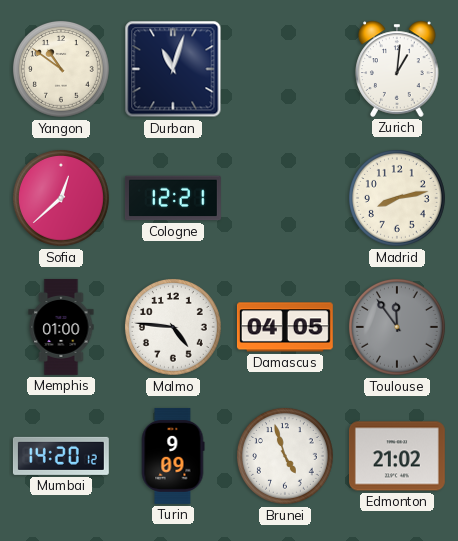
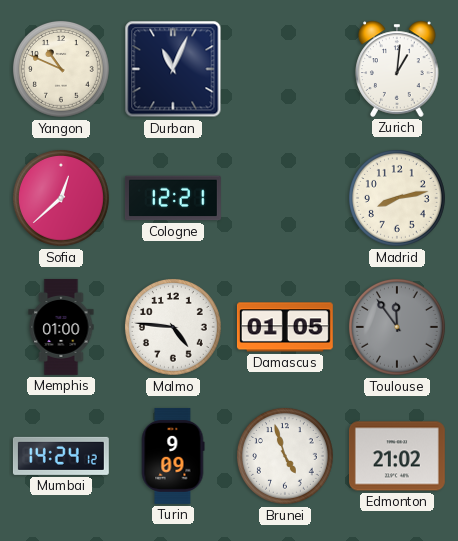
Yangon: 10:51 -> 10:49
Durban: 11:03 -> 11:04
Damascus: 04:05 -> 01:05
Mumbai: 14:20 -> 14:24
